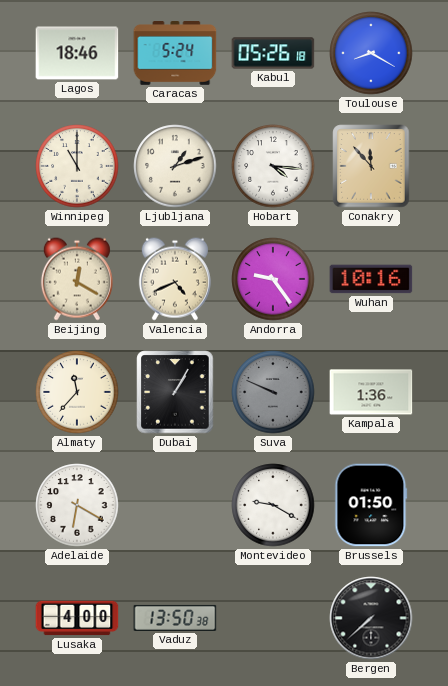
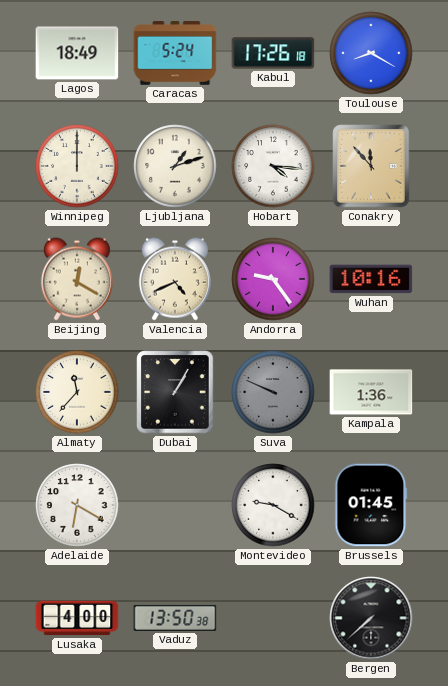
Lagos: 18:46 -> 18:49
Kabul: 05:26 -> 17:26
Winnipeg: 11:00 -> 12:00
Brussels: 01:50 -> 01:45
